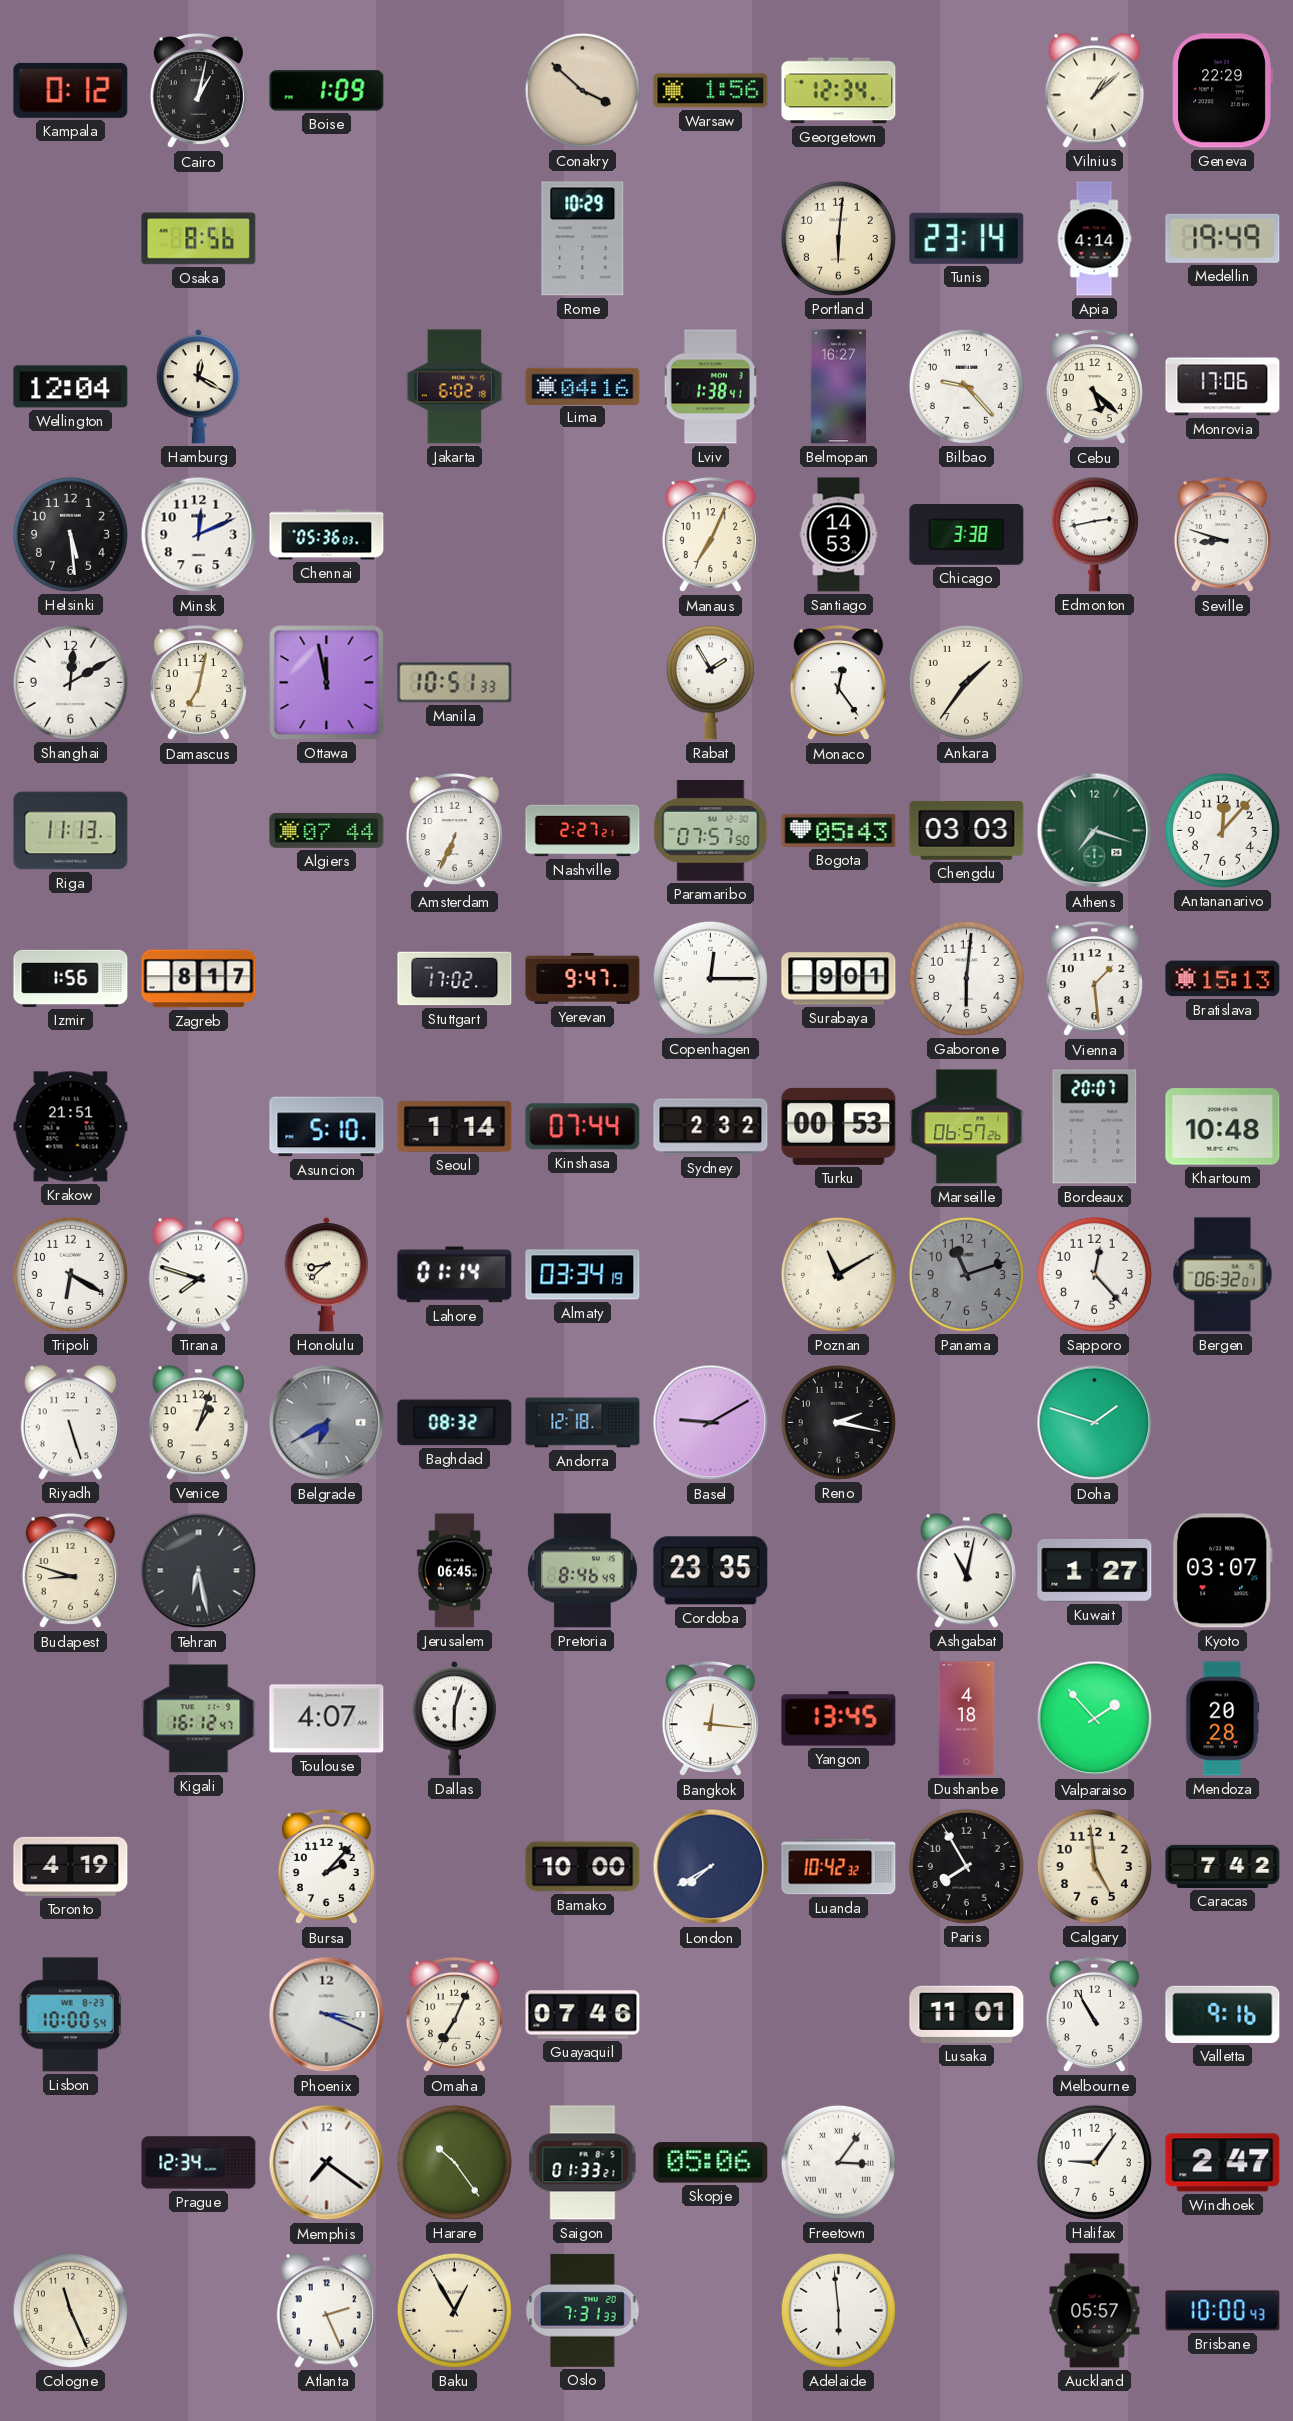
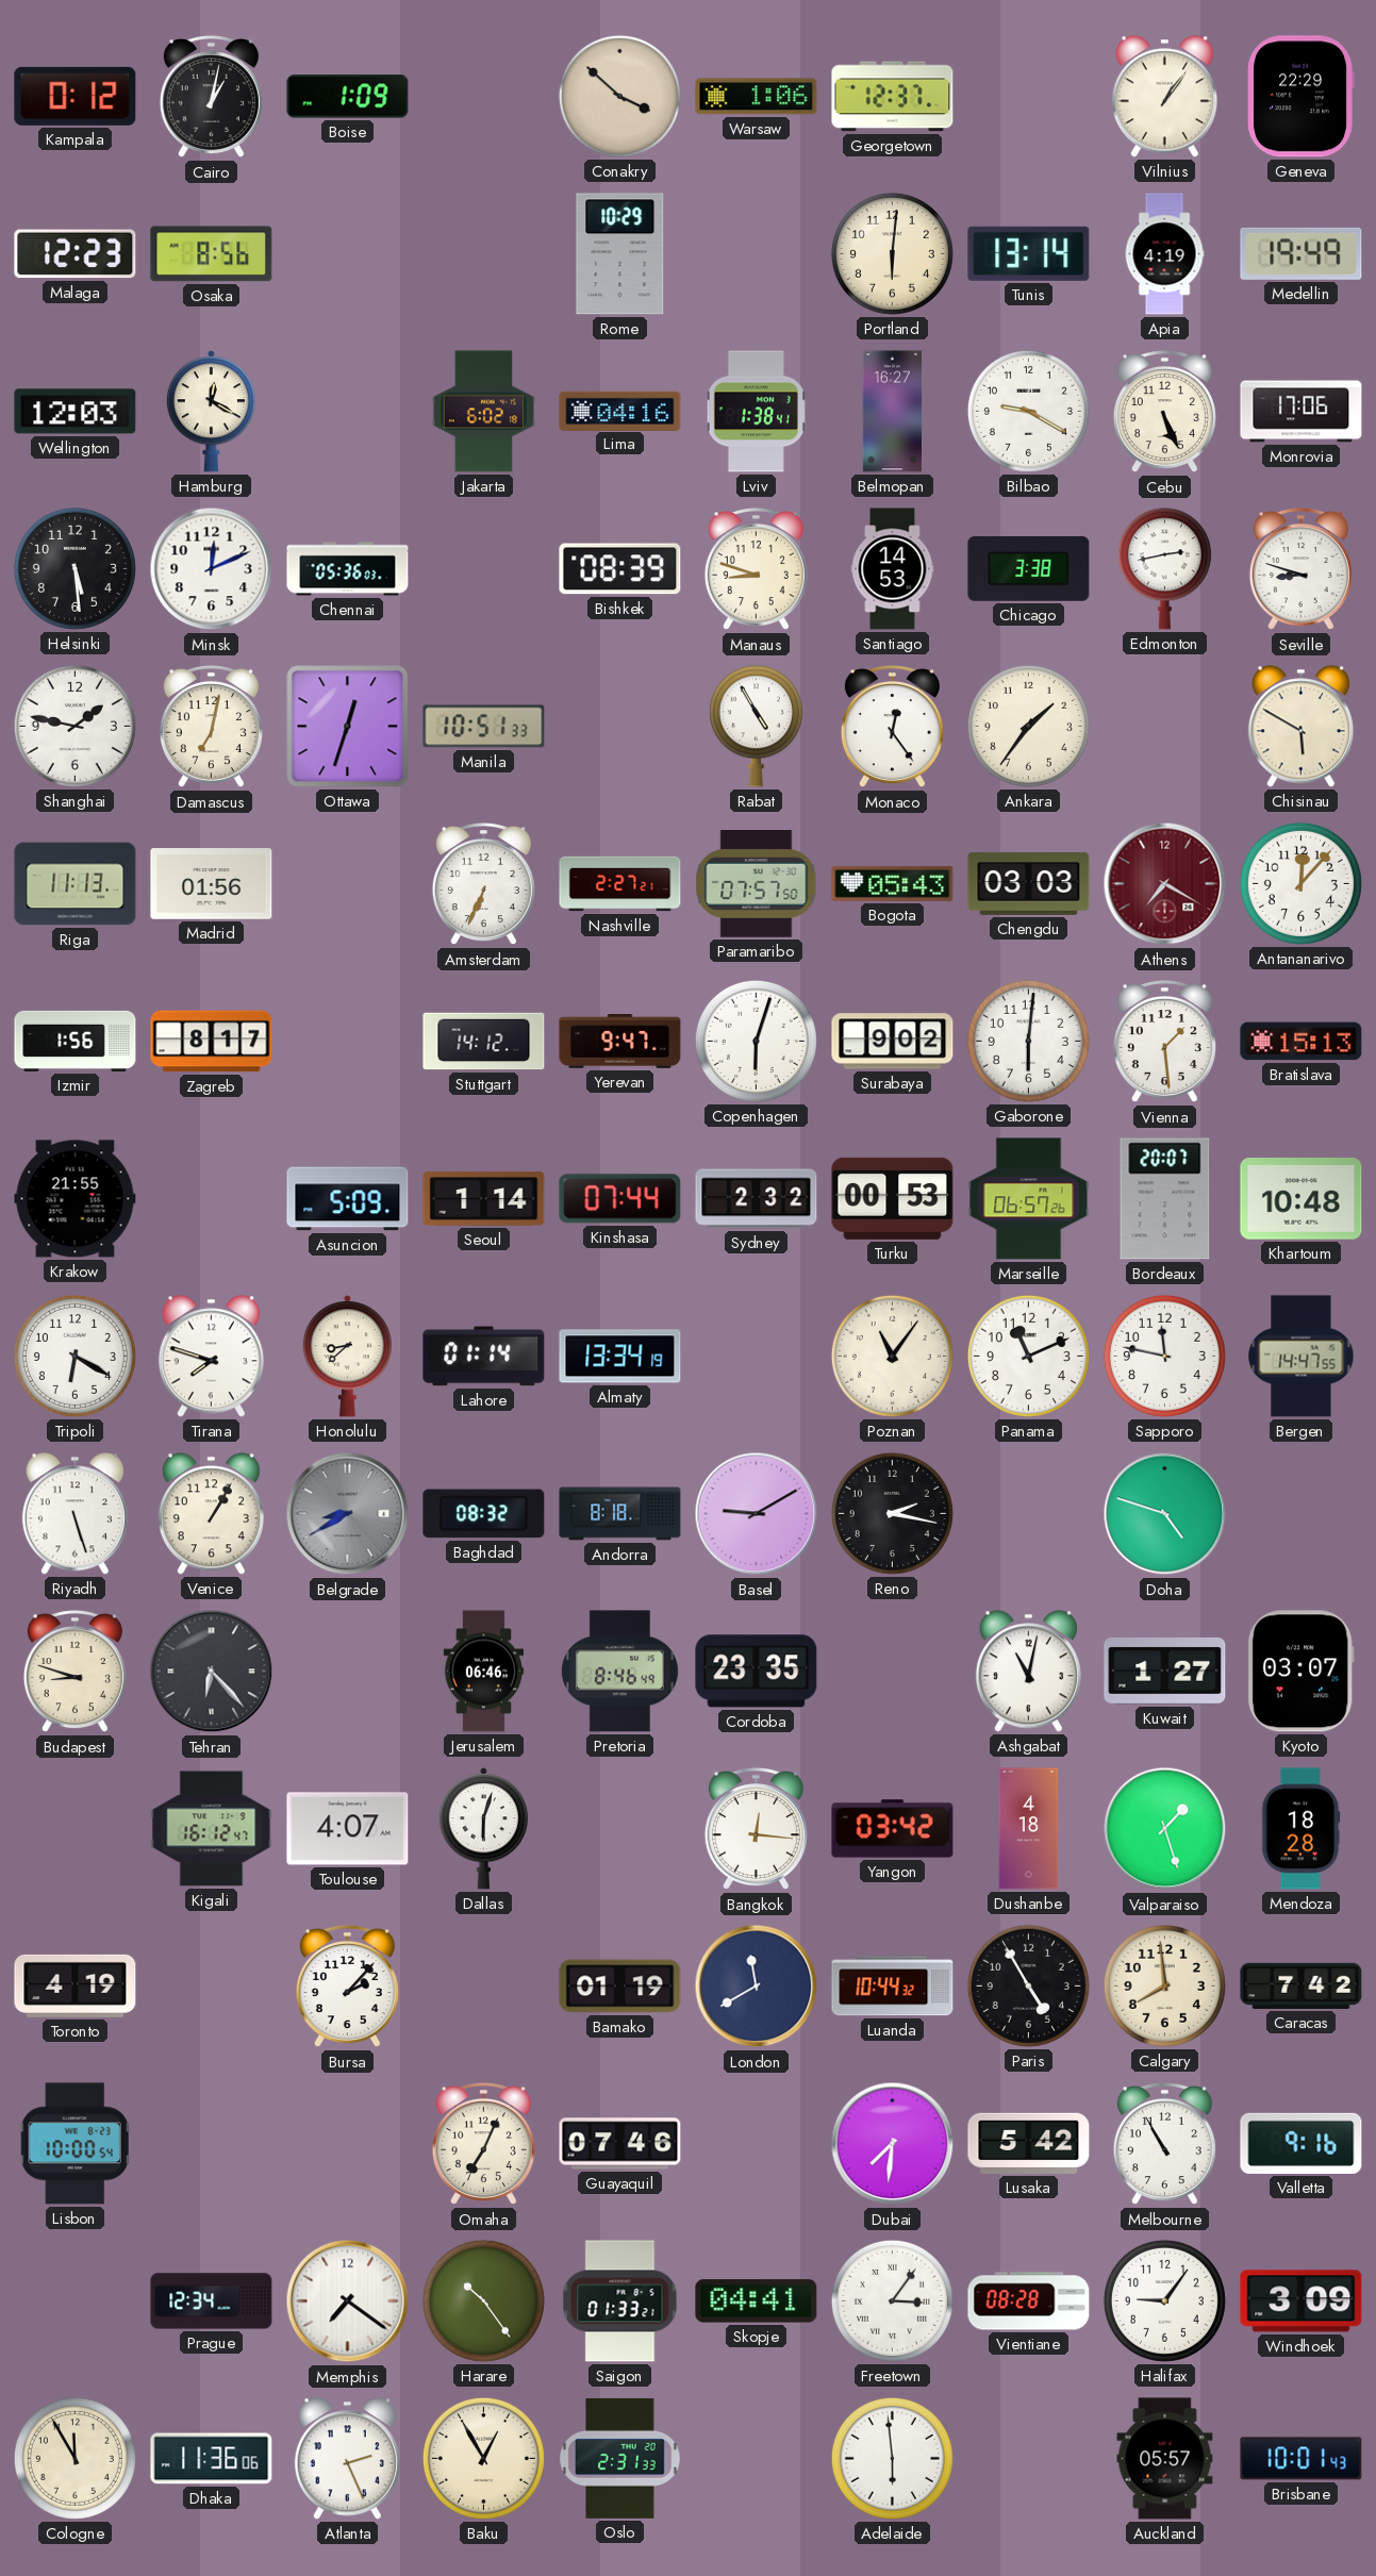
Warsaw: 1:56 -> 1:06
Georgetown: 12:34 -> 12:37
Vilnius: 1:08 -> 1:06
Malaga: none -> 12:23
Tunis: 23:14 -> 13:14
Apia: 4:14 -> 4:19
Wellington: 12:04 -> 12:03
Bilbao: 9:23 -> 9:20
Cebu: 5:22 -> 5:26
Bishkek: none -> 08:39
Manaus: 7:04 -> 8:48
Shanghai: 12:10 -> 1:47
Ottawa: 11:58 -> 12:33
Rabat: 1:55 -> 4:55
Chisinau: none -> 5:50
Madrid: none -> 01:56
Algiers: 07:44 -> none
Athens: 7:18 -> 7:20
Athens dial: green -> burgundy
Stuttgart: 17:02 -> 14:12
Copenhagen: 12:15 -> 6:03
Surabaya: 9:01 -> 9:02
Krakow: 21:51 -> 21:55
Asuncion: 5:10 -> 5:09
Almaty: 03:34 -> 13:34
Poznan: 11:10 -> 11:06
Panama: 11:12 -> 11:11
Panama dial: grey -> white
Sapporo: 12:23 -> 11:47
Bergen: 06:32 -> 14:47
Venice: 1:03 -> 1:05
Belgrade: 6:40 -> 8:40
Andorra: 12:18 -> 8:18
Doha: 1:48 -> 4:48
Tehran: 6:28 -> 6:23
Jerusalem: 06:45 -> 06:46
Yangon: 13:45 -> 03:42
Valparaiso: 1:53 -> 1:27
Mendoza: 20:28 -> 18:28
Bamako: 10:00 -> 01:19
London: 7:40 -> 11:40
Luanda: 10:42 -> 10:44
Paris: 7:55 -> 4:55
Calgary: 4:59 -> 7:59
Phoenix: 3:19 -> none
Dubai: none -> 7:31
Lusaka: 11:01 -> 5:42
Skopje: 05:06 -> 04:41
Vientiane: none -> 08:28
Windhoek: 2:47 -> 3:09
Cologne: 11:26 -> 11:55
Dhaka: none -> 11:36
Oslo: 7:31 -> 2:31
Brisbane: 10:00 -> 10:01
